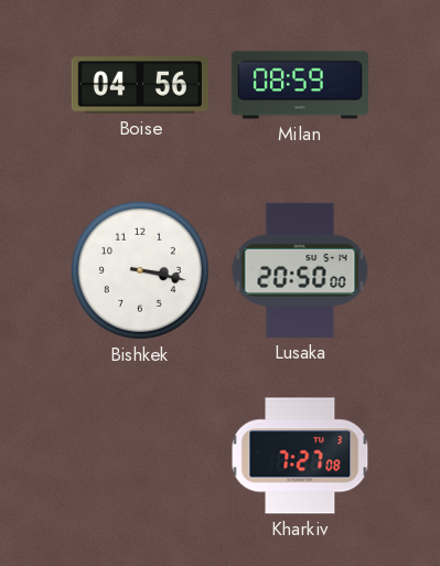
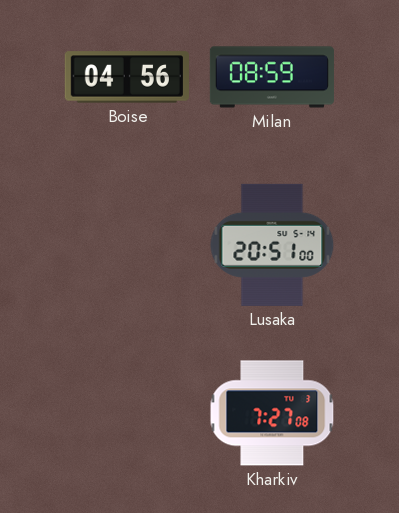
Bishkek: 3:17 -> none
Lusaka: 20:50 -> 20:51
